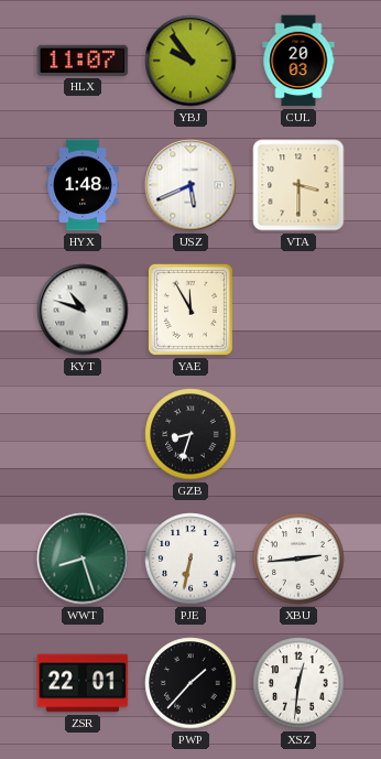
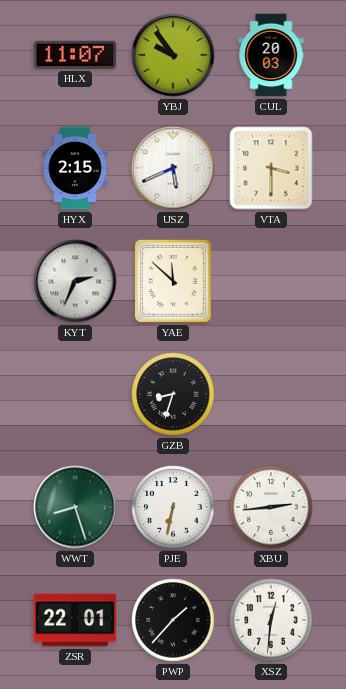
HYX: 1:48 -> 2:15
KYT: 10:48 -> 2:34
YAE: 11:55 -> 11:52
